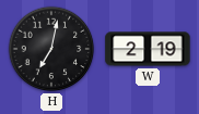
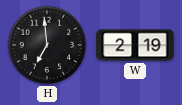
H: 7:02 -> 6:59
